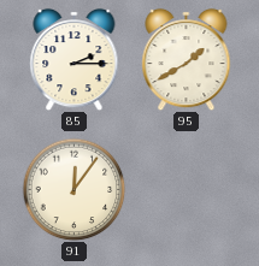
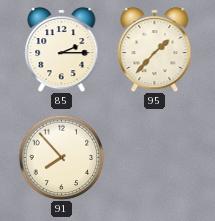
95: 1:40 -> 1:37
91: 12:06 -> 7:53
